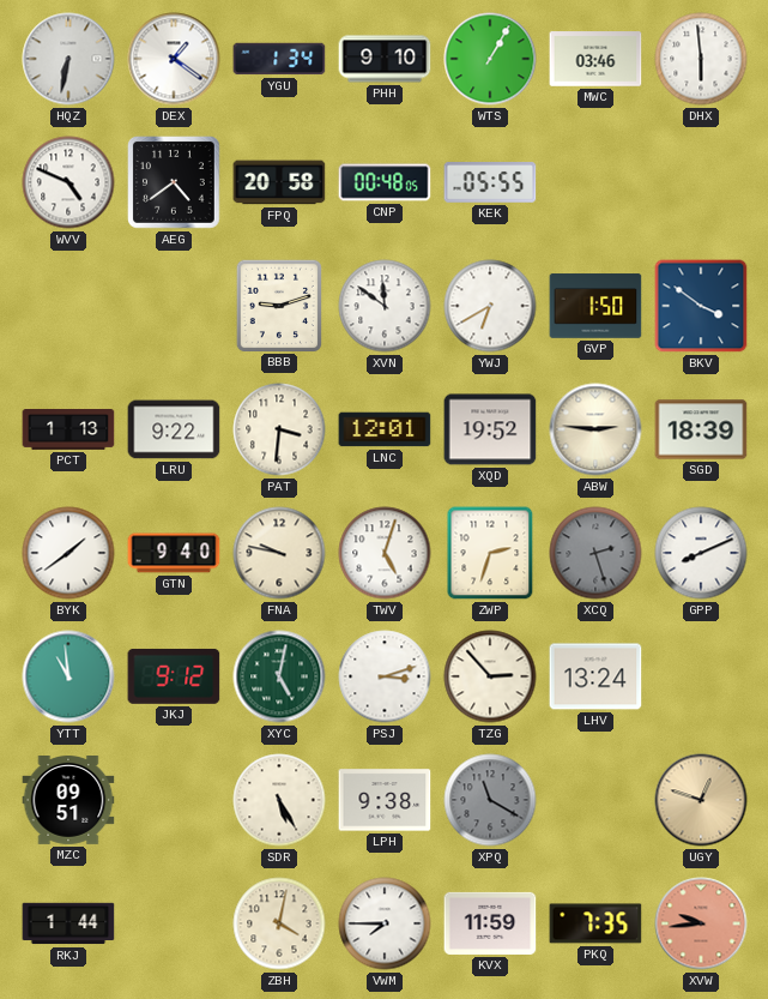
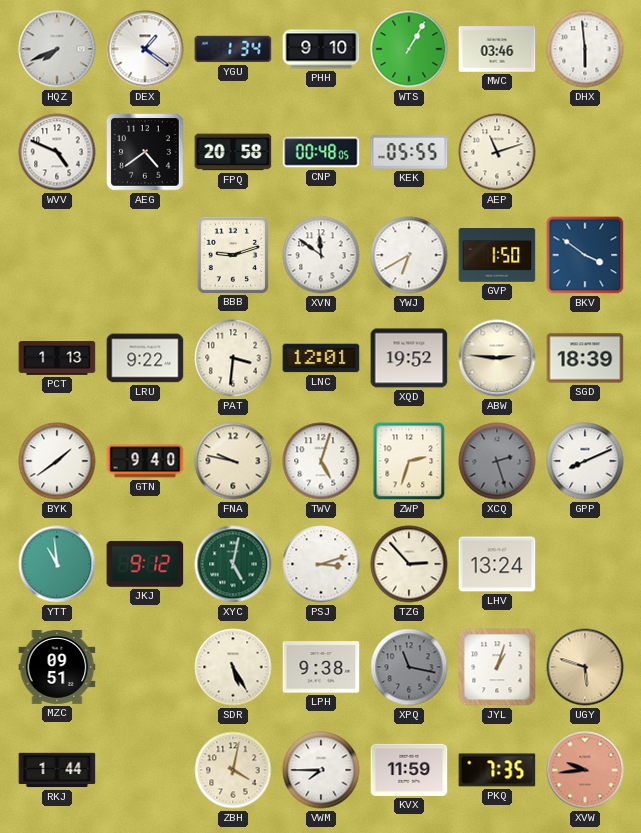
HQZ: 6:32 -> 7:41
AEP: none -> 11:12
XPQ: 11:20 -> 11:17
JYL: none -> 1:03
UGY: 12:48 -> 5:48
